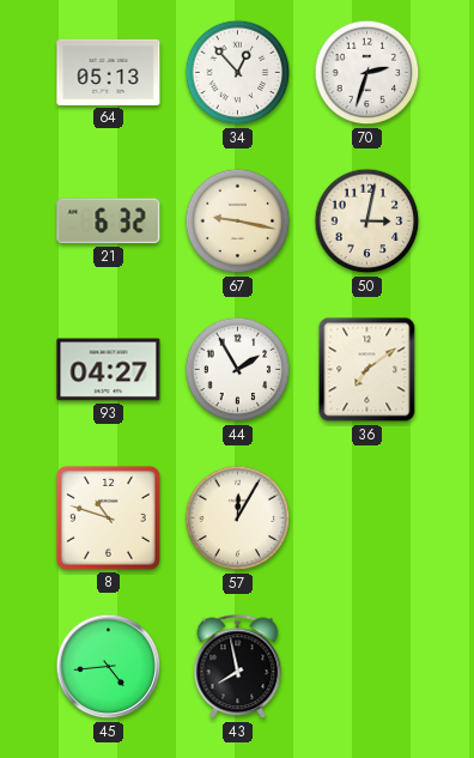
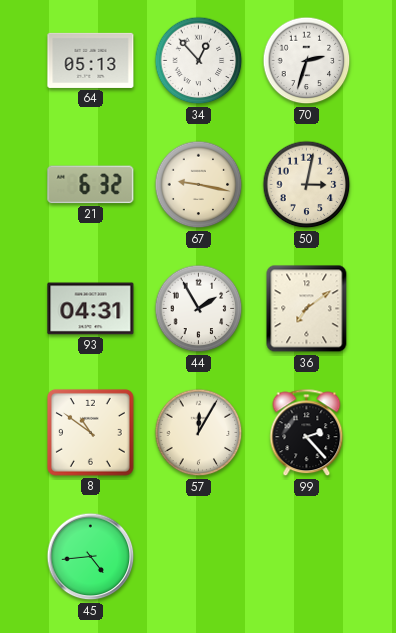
93: 04:27 -> 04:31
8: 10:48 -> 10:51
99: none -> 2:23
43: 7:58 -> none
